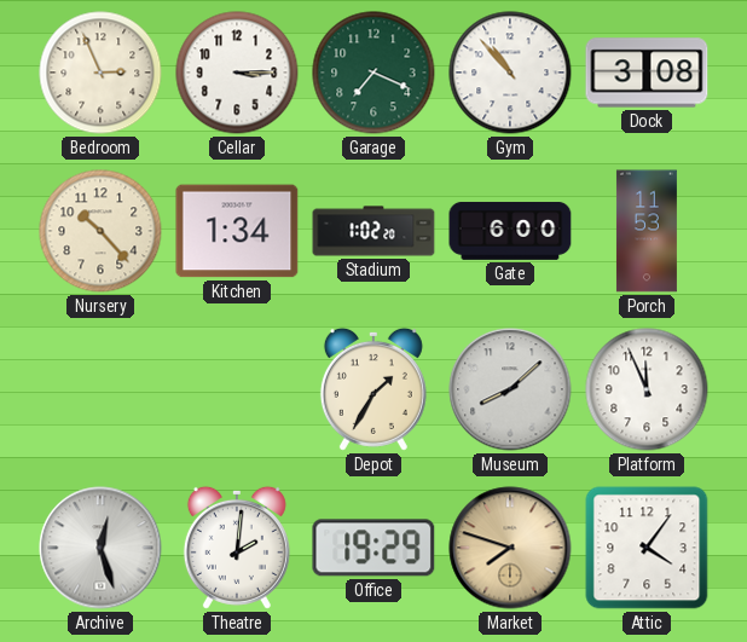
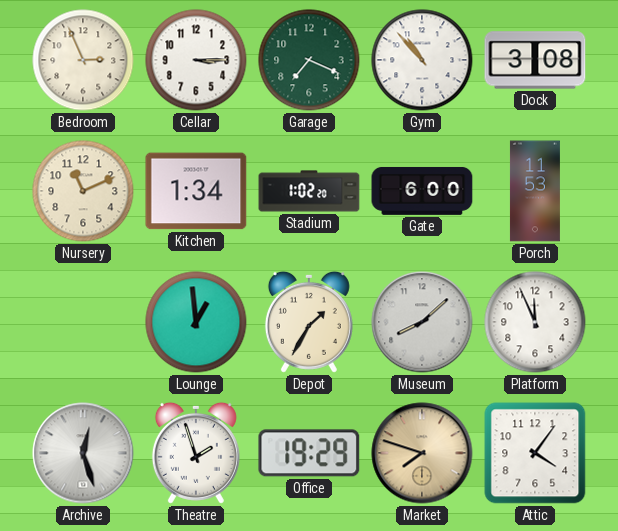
Nursery: 10:23 -> 11:11
Lounge: none -> 12:59
Theatre: 2:01 -> 1:57
